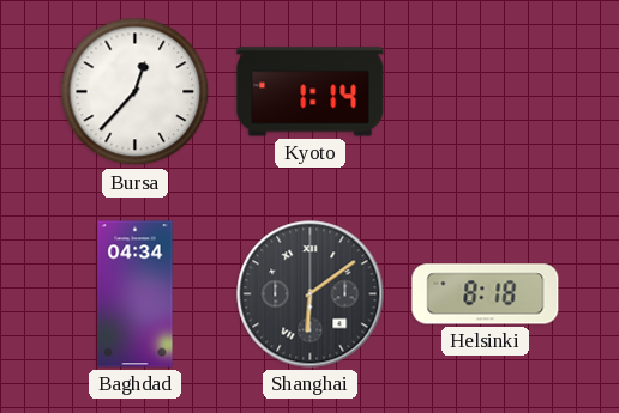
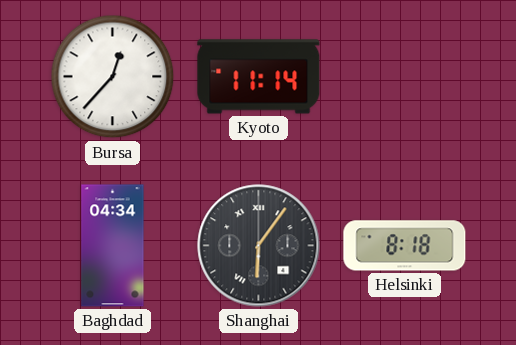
Kyoto: 1:14 -> 11:14
Shanghai: 6:09 -> 6:06
